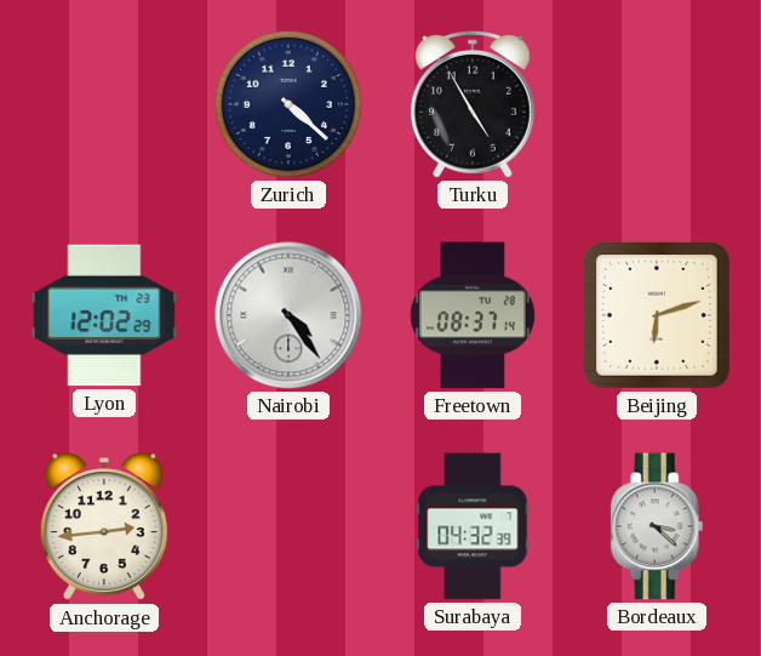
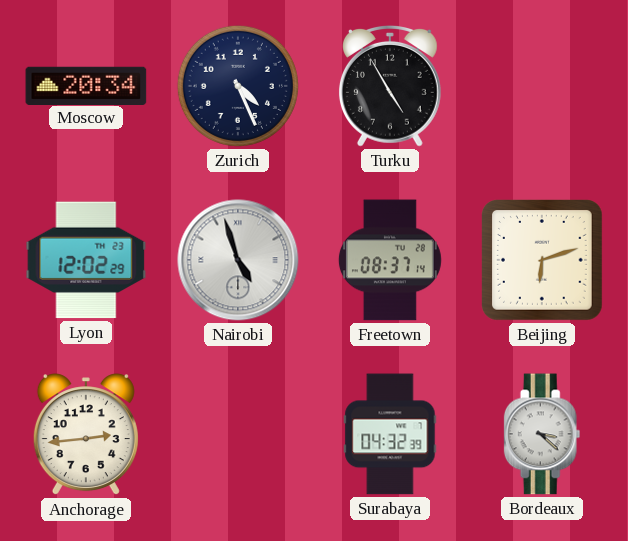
Moscow: none -> 20:34
Zurich: 4:22 -> 4:26
Nairobi: 4:24 -> 4:57
